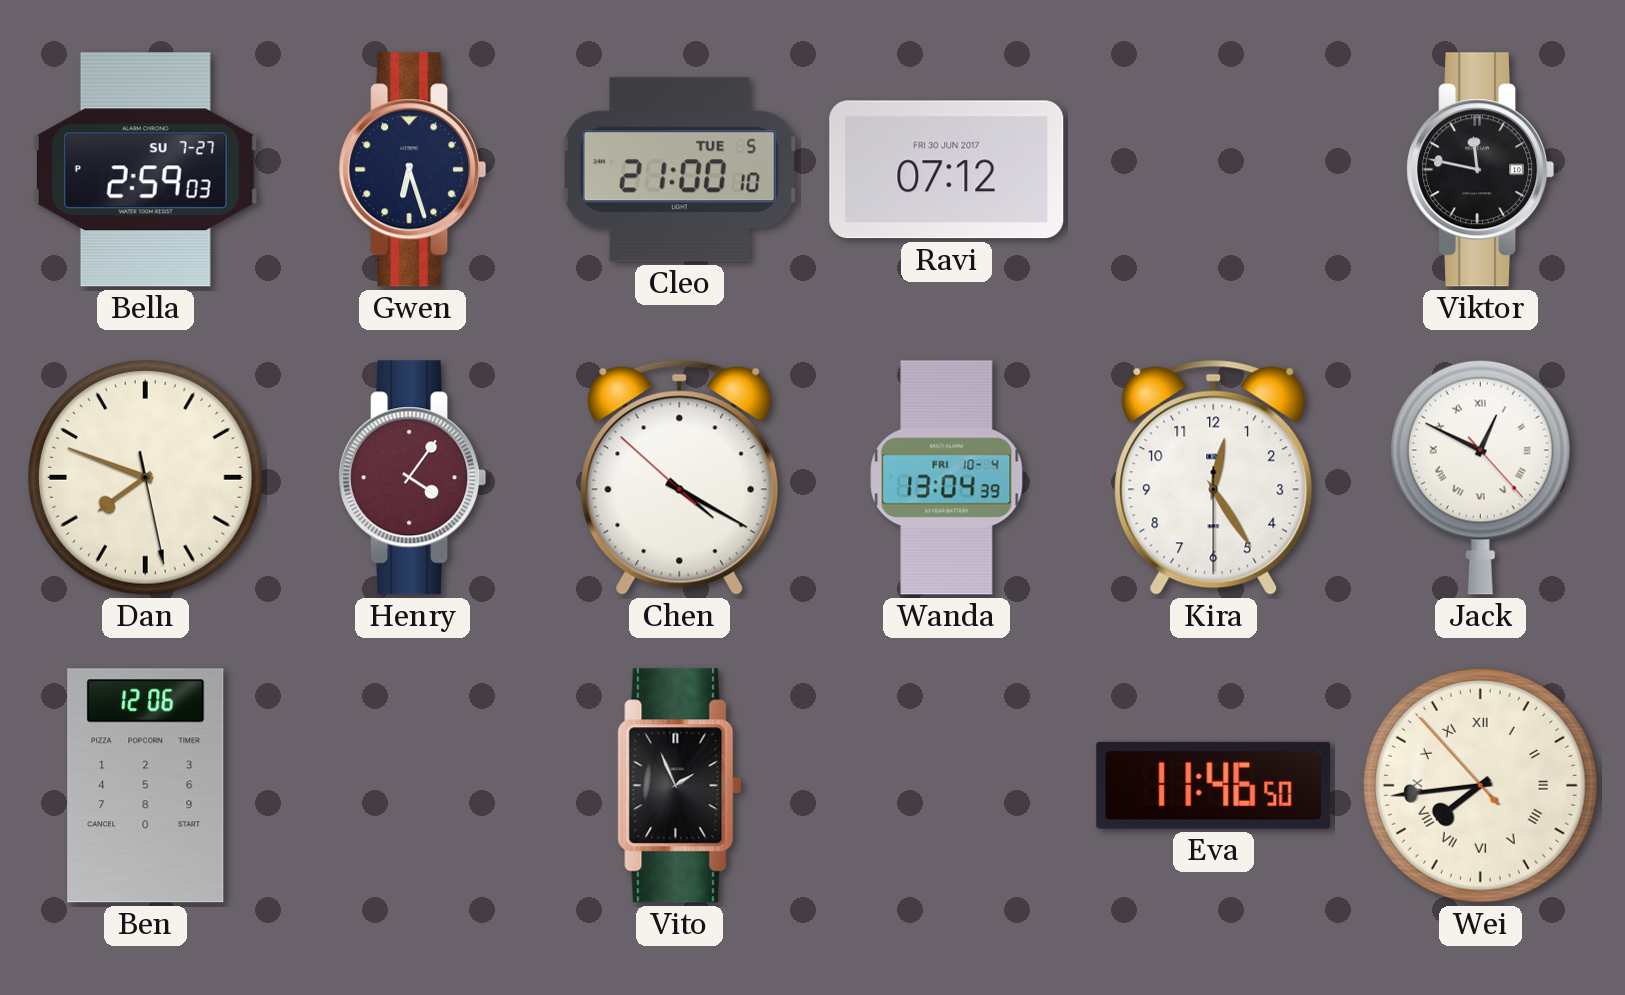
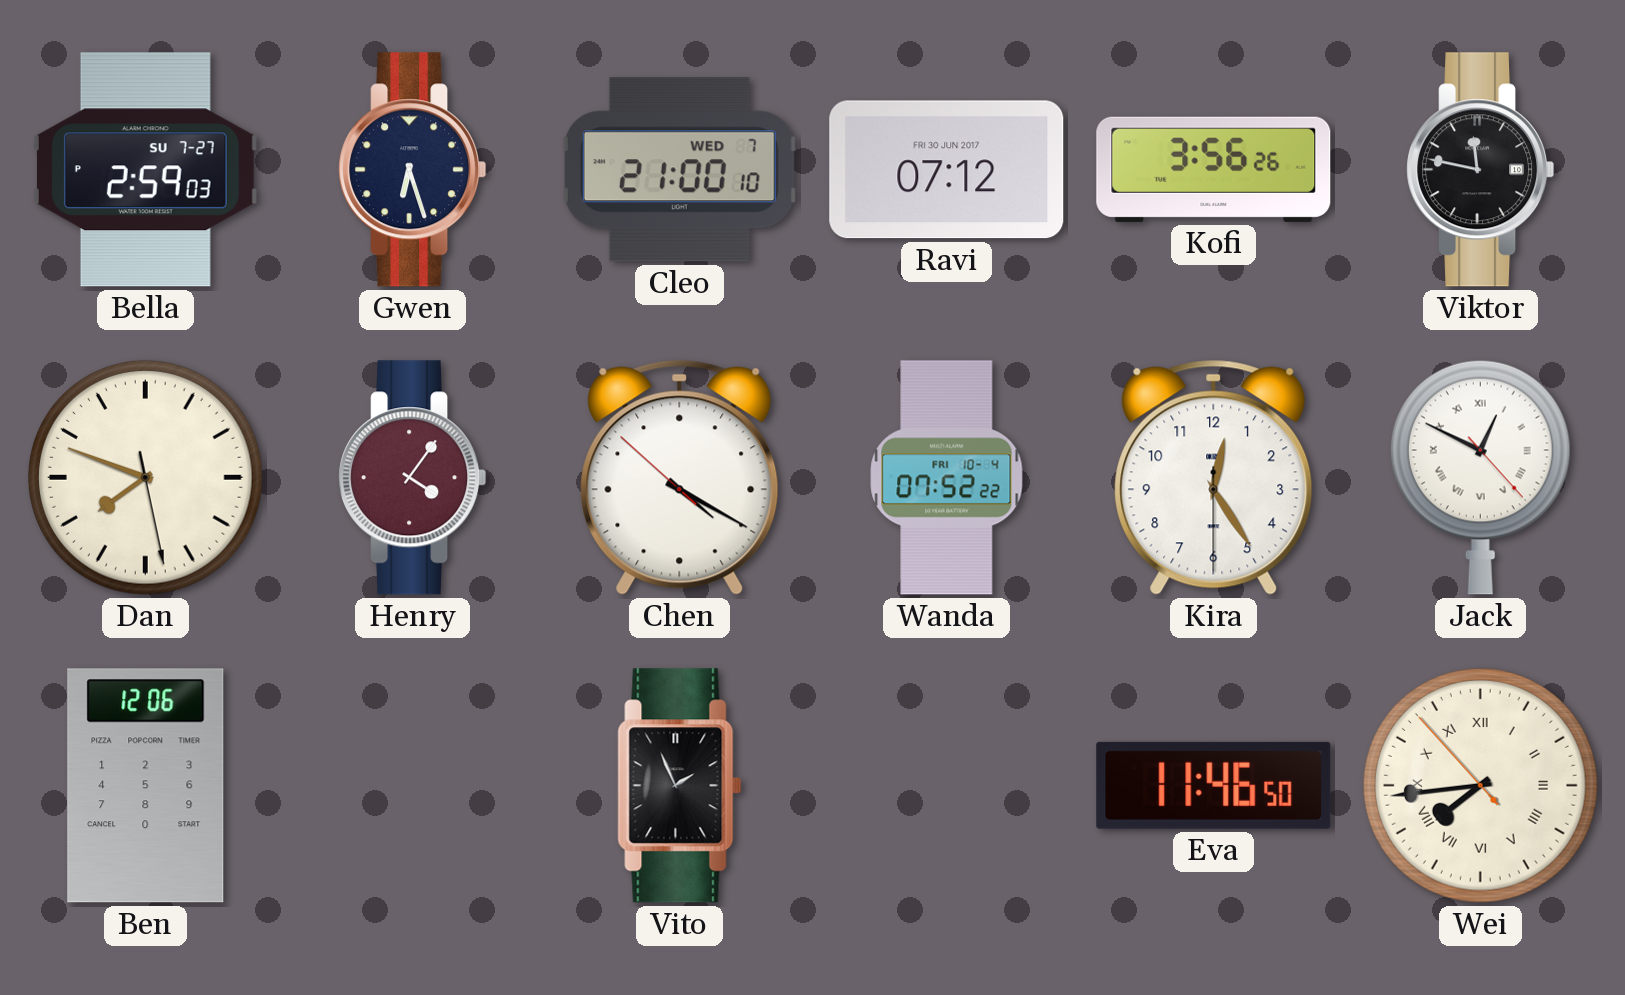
Cleo date: TUE 5 -> WED 7
Kofi: none -> 3:56
Wanda: 13:04 -> 07:52
